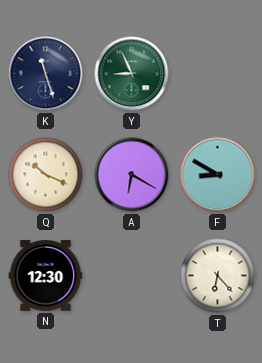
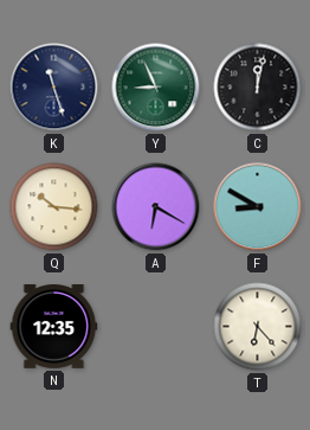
C: none -> 12:02
Q: 10:19 -> 10:16
N: 12:30 -> 12:35
